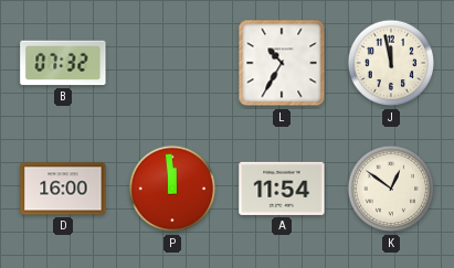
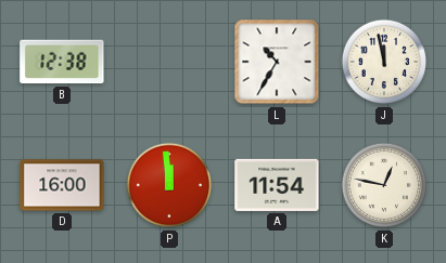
B: 07:32 -> 12:38
K: 12:51 -> 12:47
